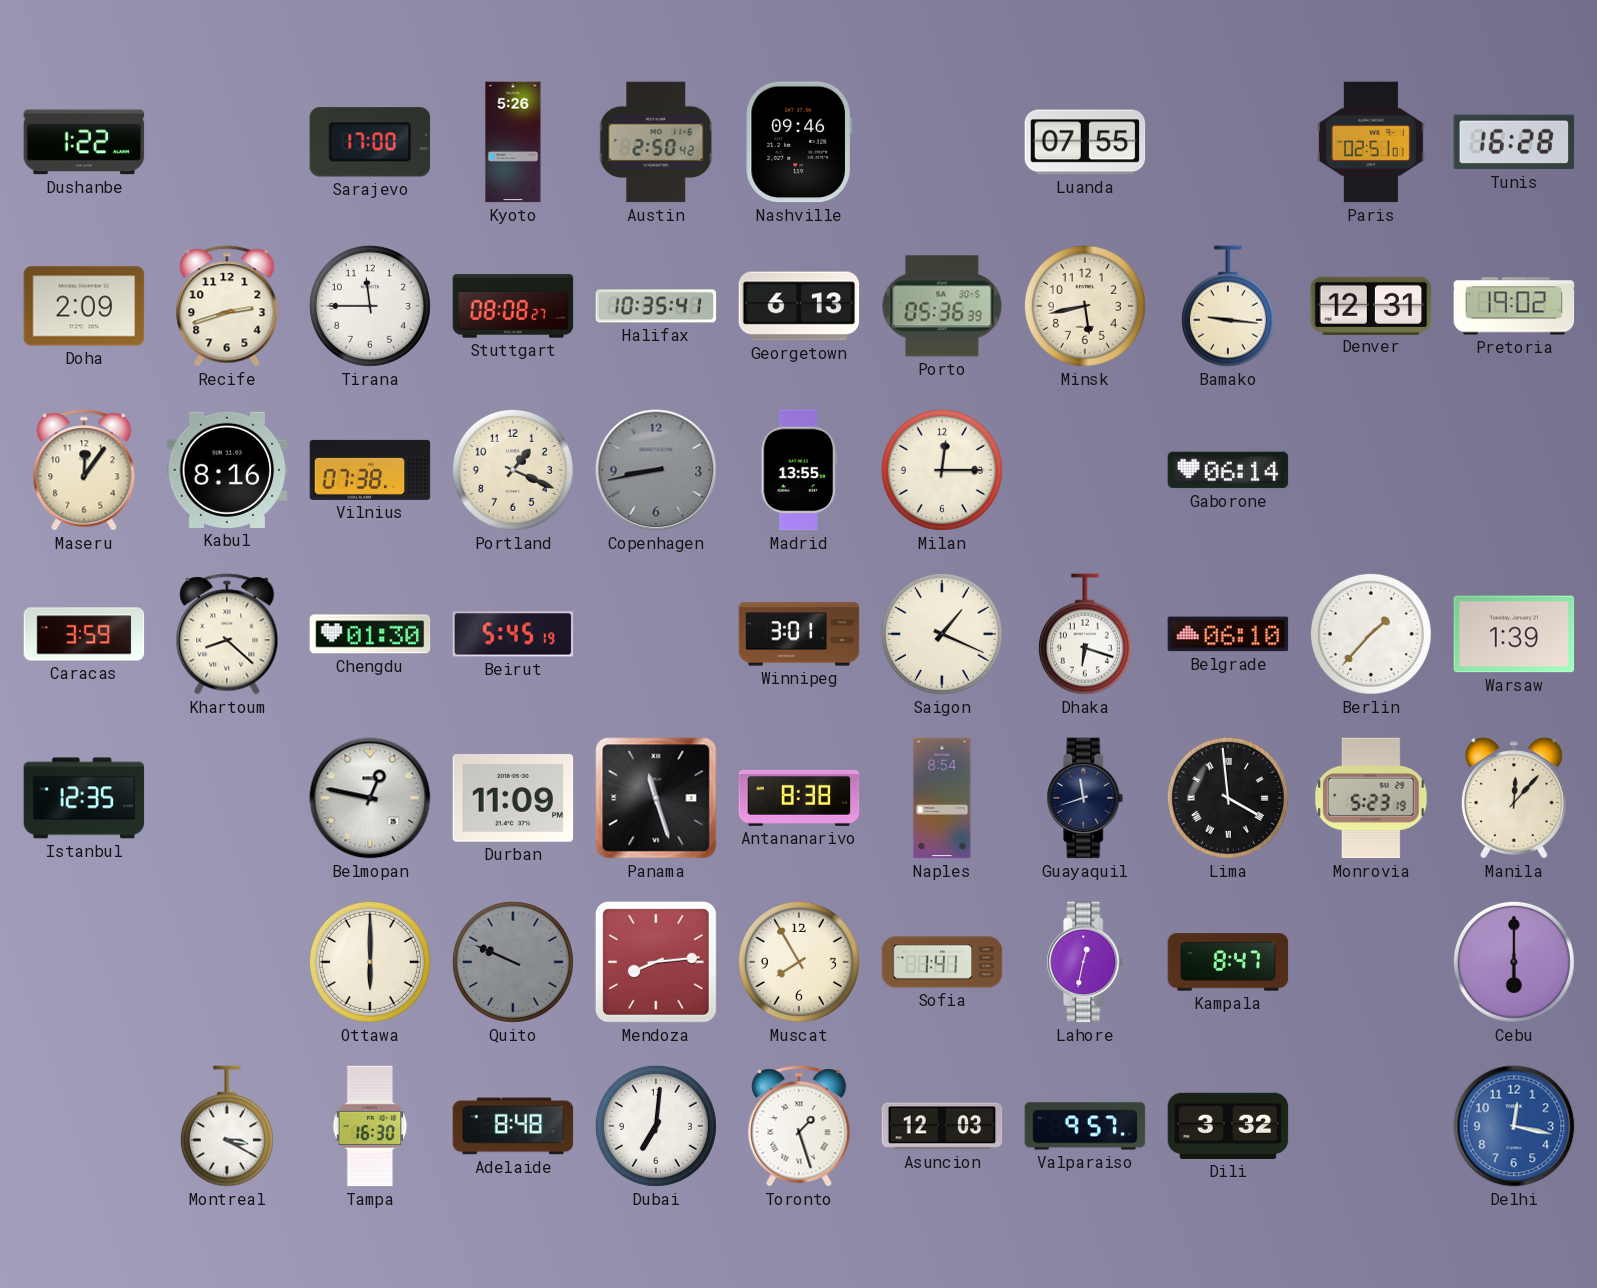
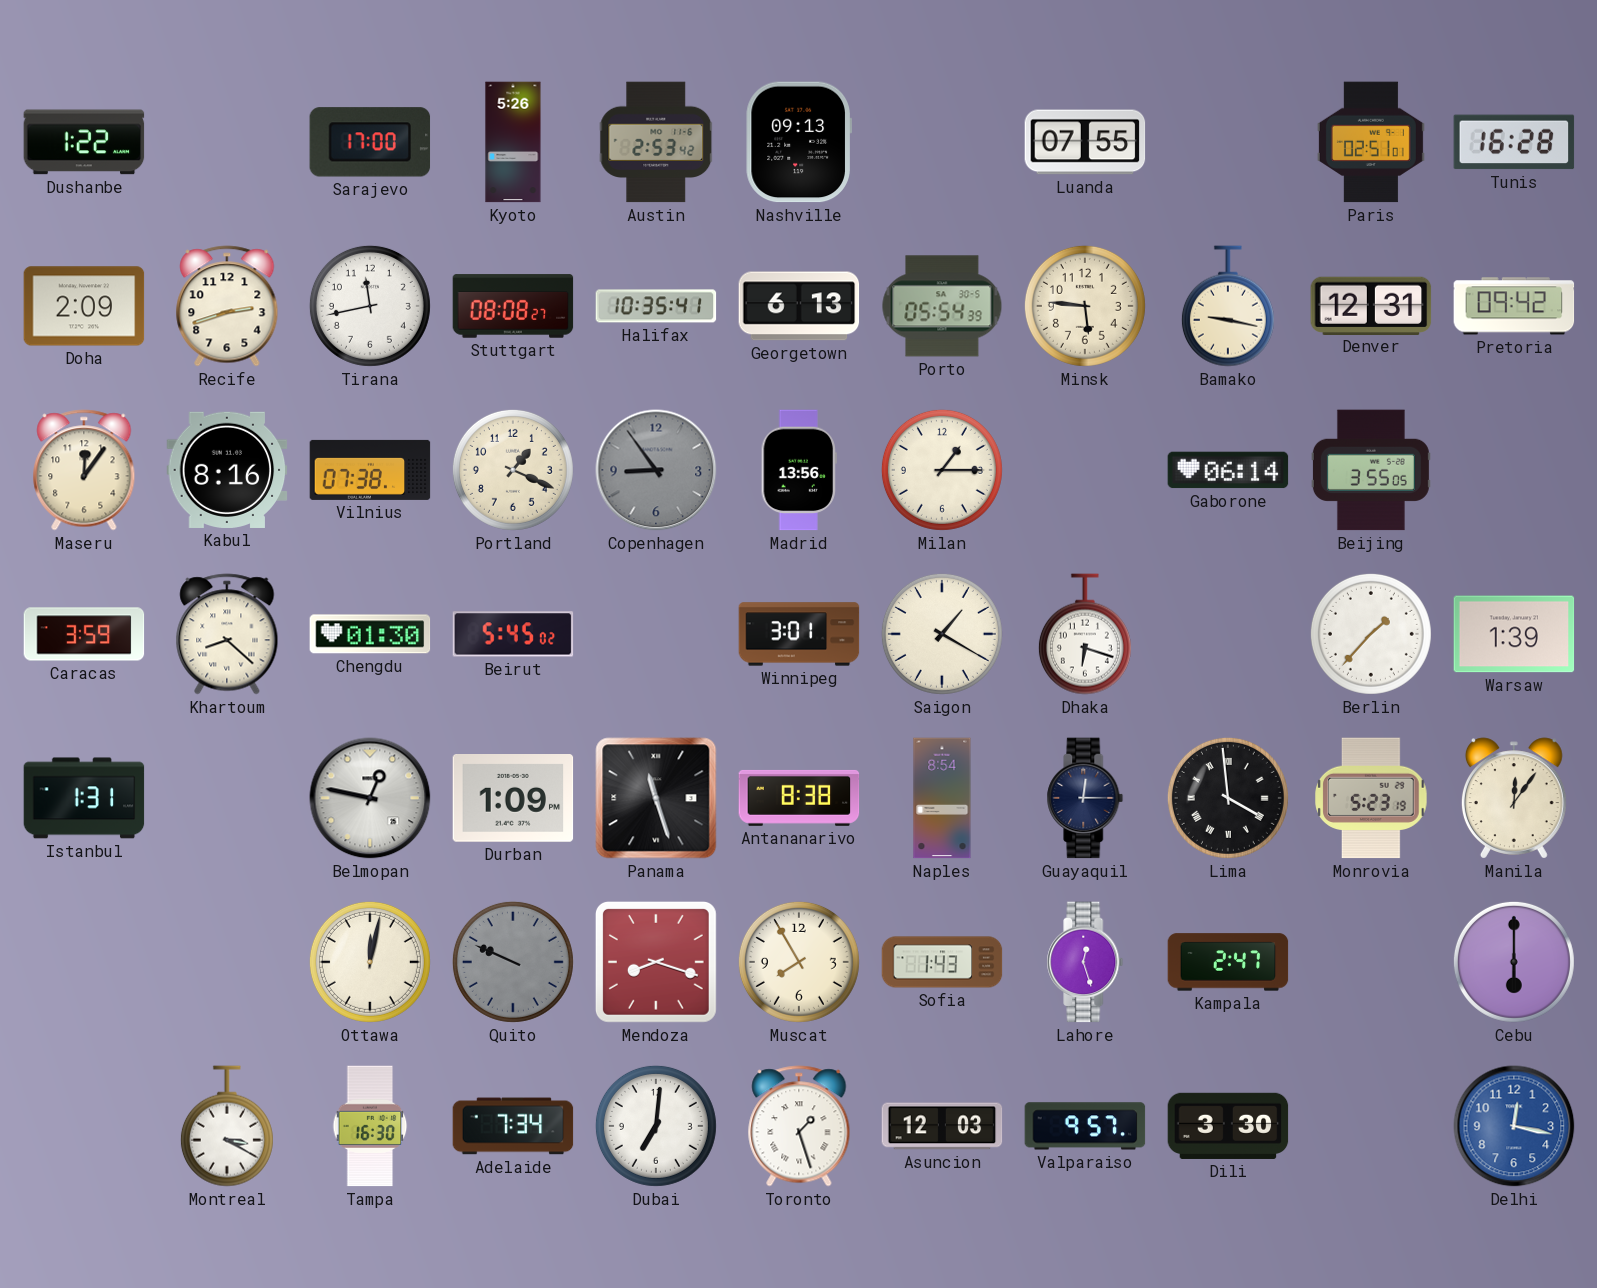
Austin: 2:50 -> 2:53
Nashville: 09:46 -> 09:13
Tirana: 11:45 -> 11:43
Porto: 05:36 -> 05:54
Minsk: 5:43 -> 5:46
Bamako: 9:16 -> 9:17
Pretoria: 19:02 -> 09:42
Copenhagen: 8:43 -> 8:54
Madrid: 13:55 -> 13:56
Milan: 12:15 -> 1:15
Beijing: none -> 3:55
Beirut: 5:45:19 -> 5:45:02
Saigon: 1:19 -> 1:20
Belgrade: 06:10 -> none
Istanbul: 12:35 -> 1:31
Durban: 11:09 -> 1:09
Guayaquil: 11:42 -> 12:15
Manila: 12:07 -> 12:06
Ottawa: 6:00 -> 12:02
Mendoza: 8:14 -> 8:18
Sofia: 1:41 -> 1:43
Lahore: 12:32 -> 12:27
Kampala: 8:47 -> 2:47
Adelaide: 8:48 -> 7:34
Dili: 3:32 -> 3:30
